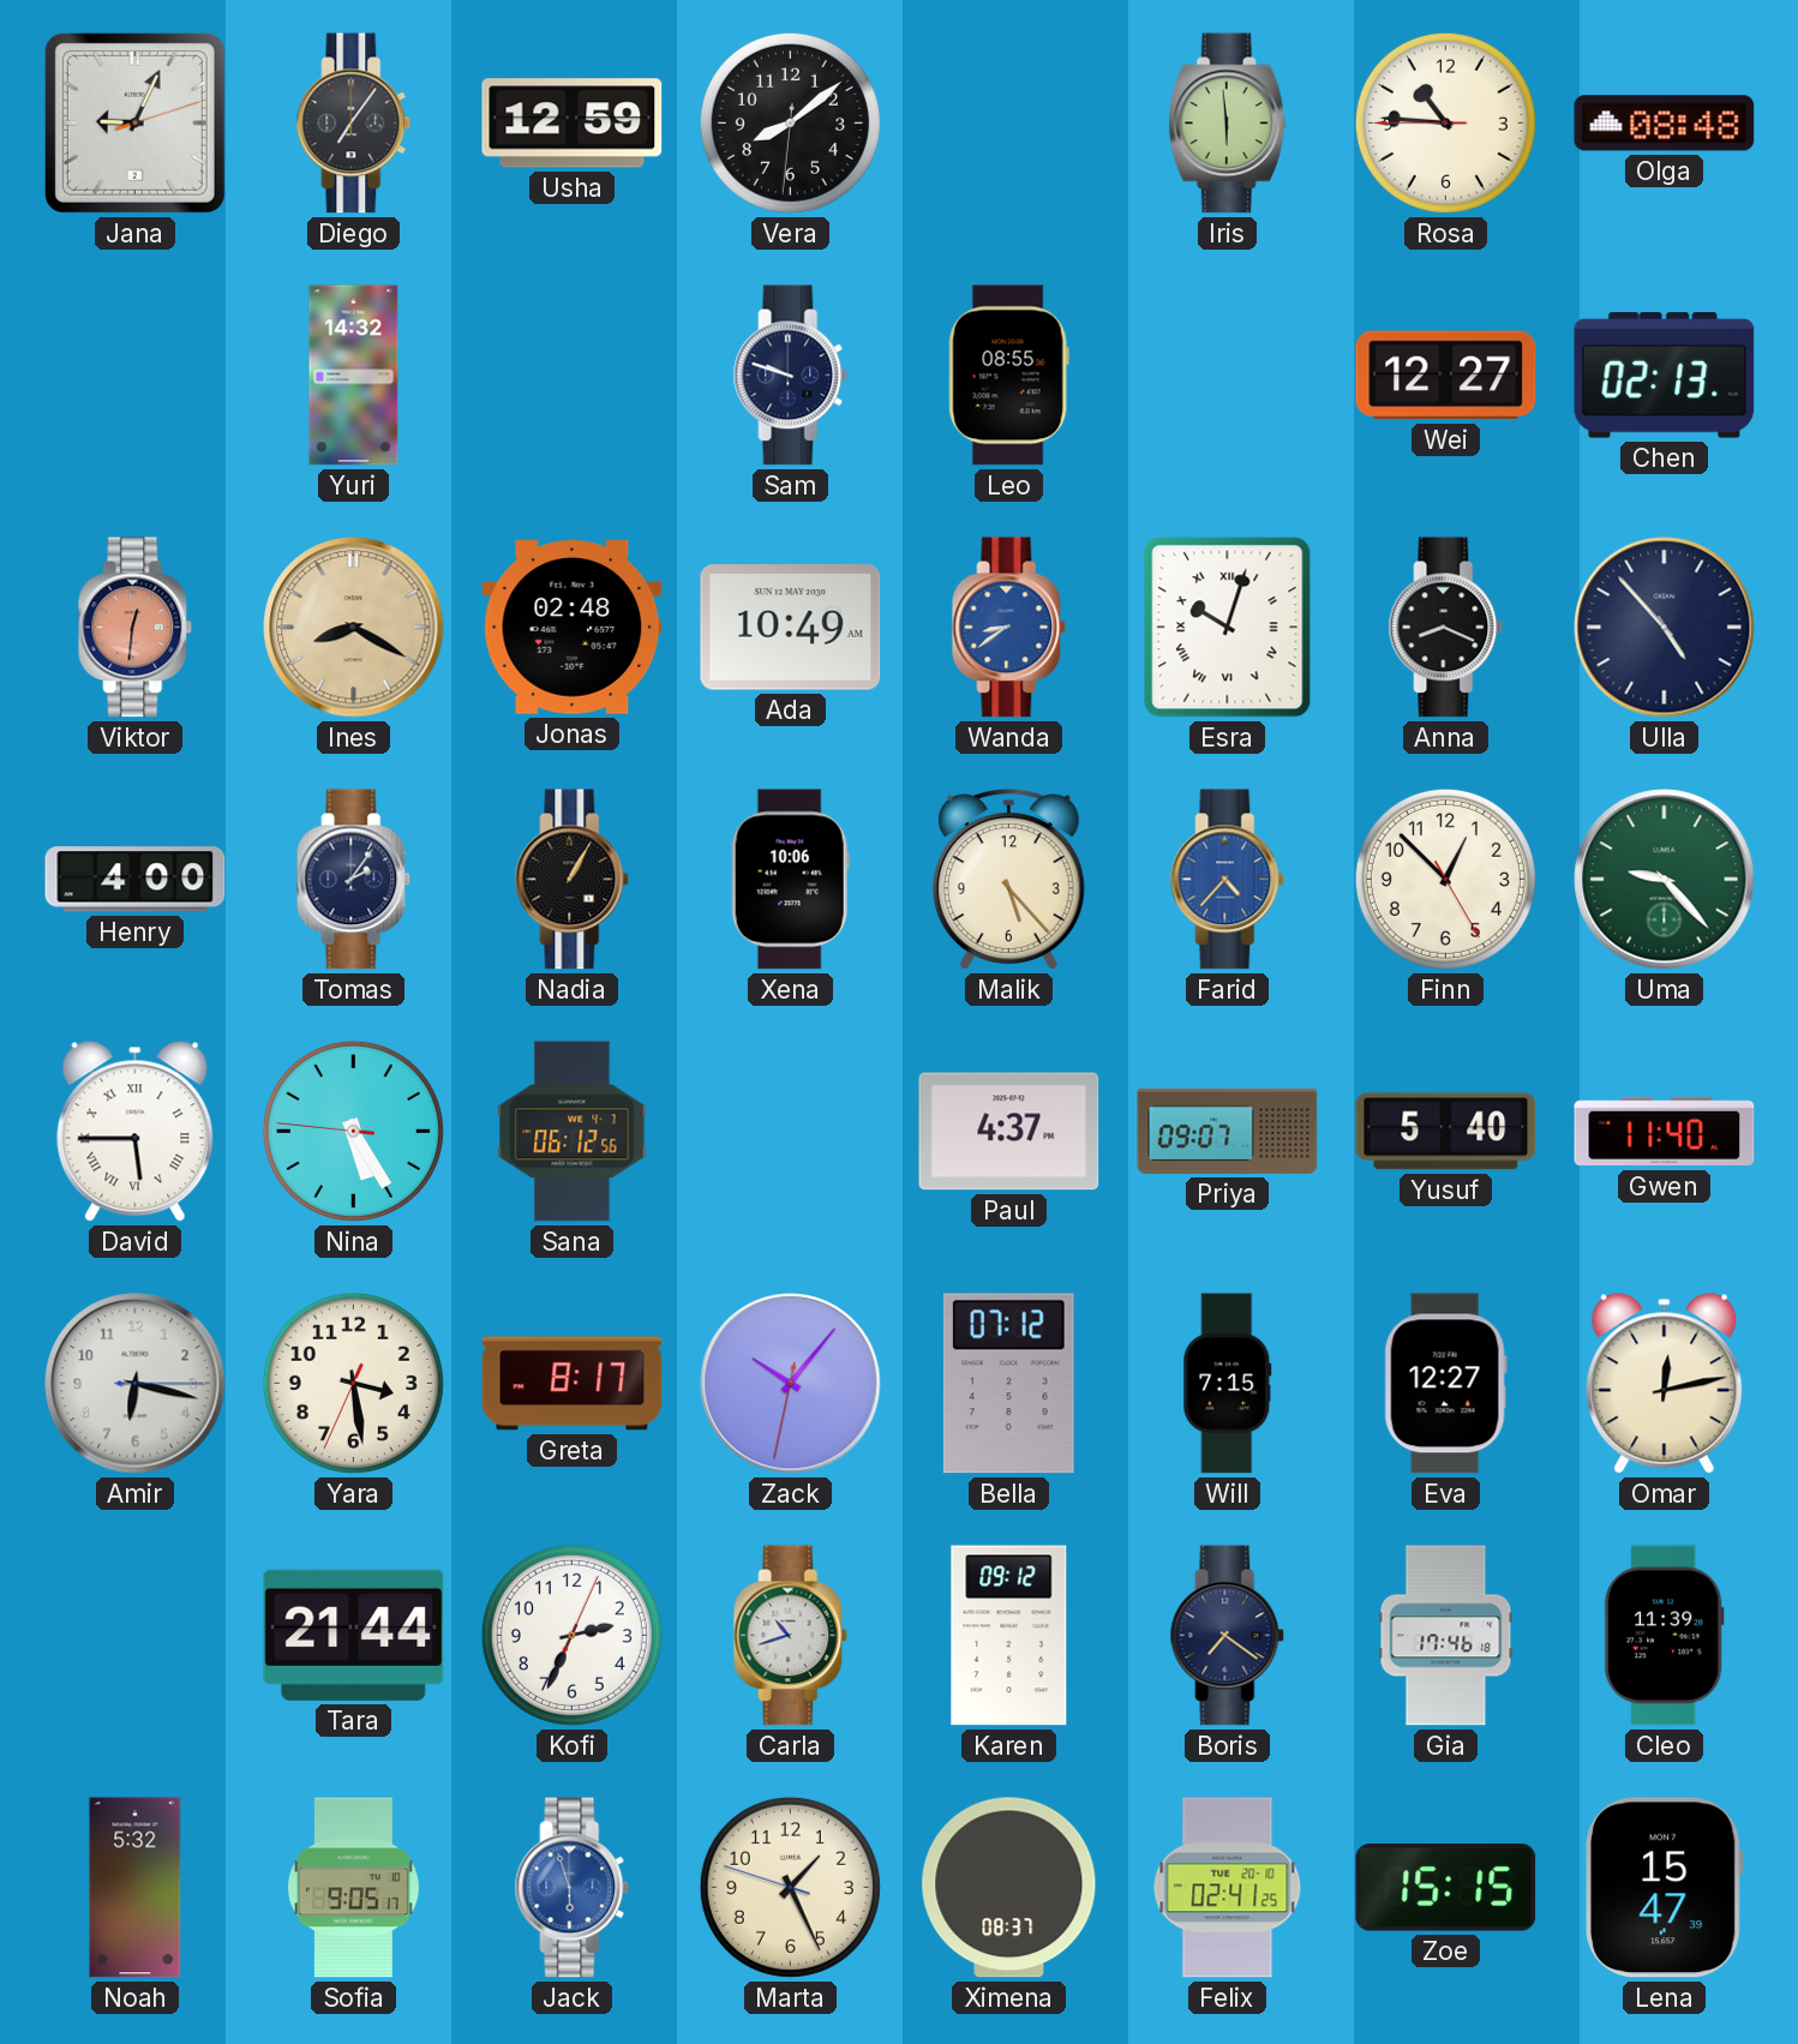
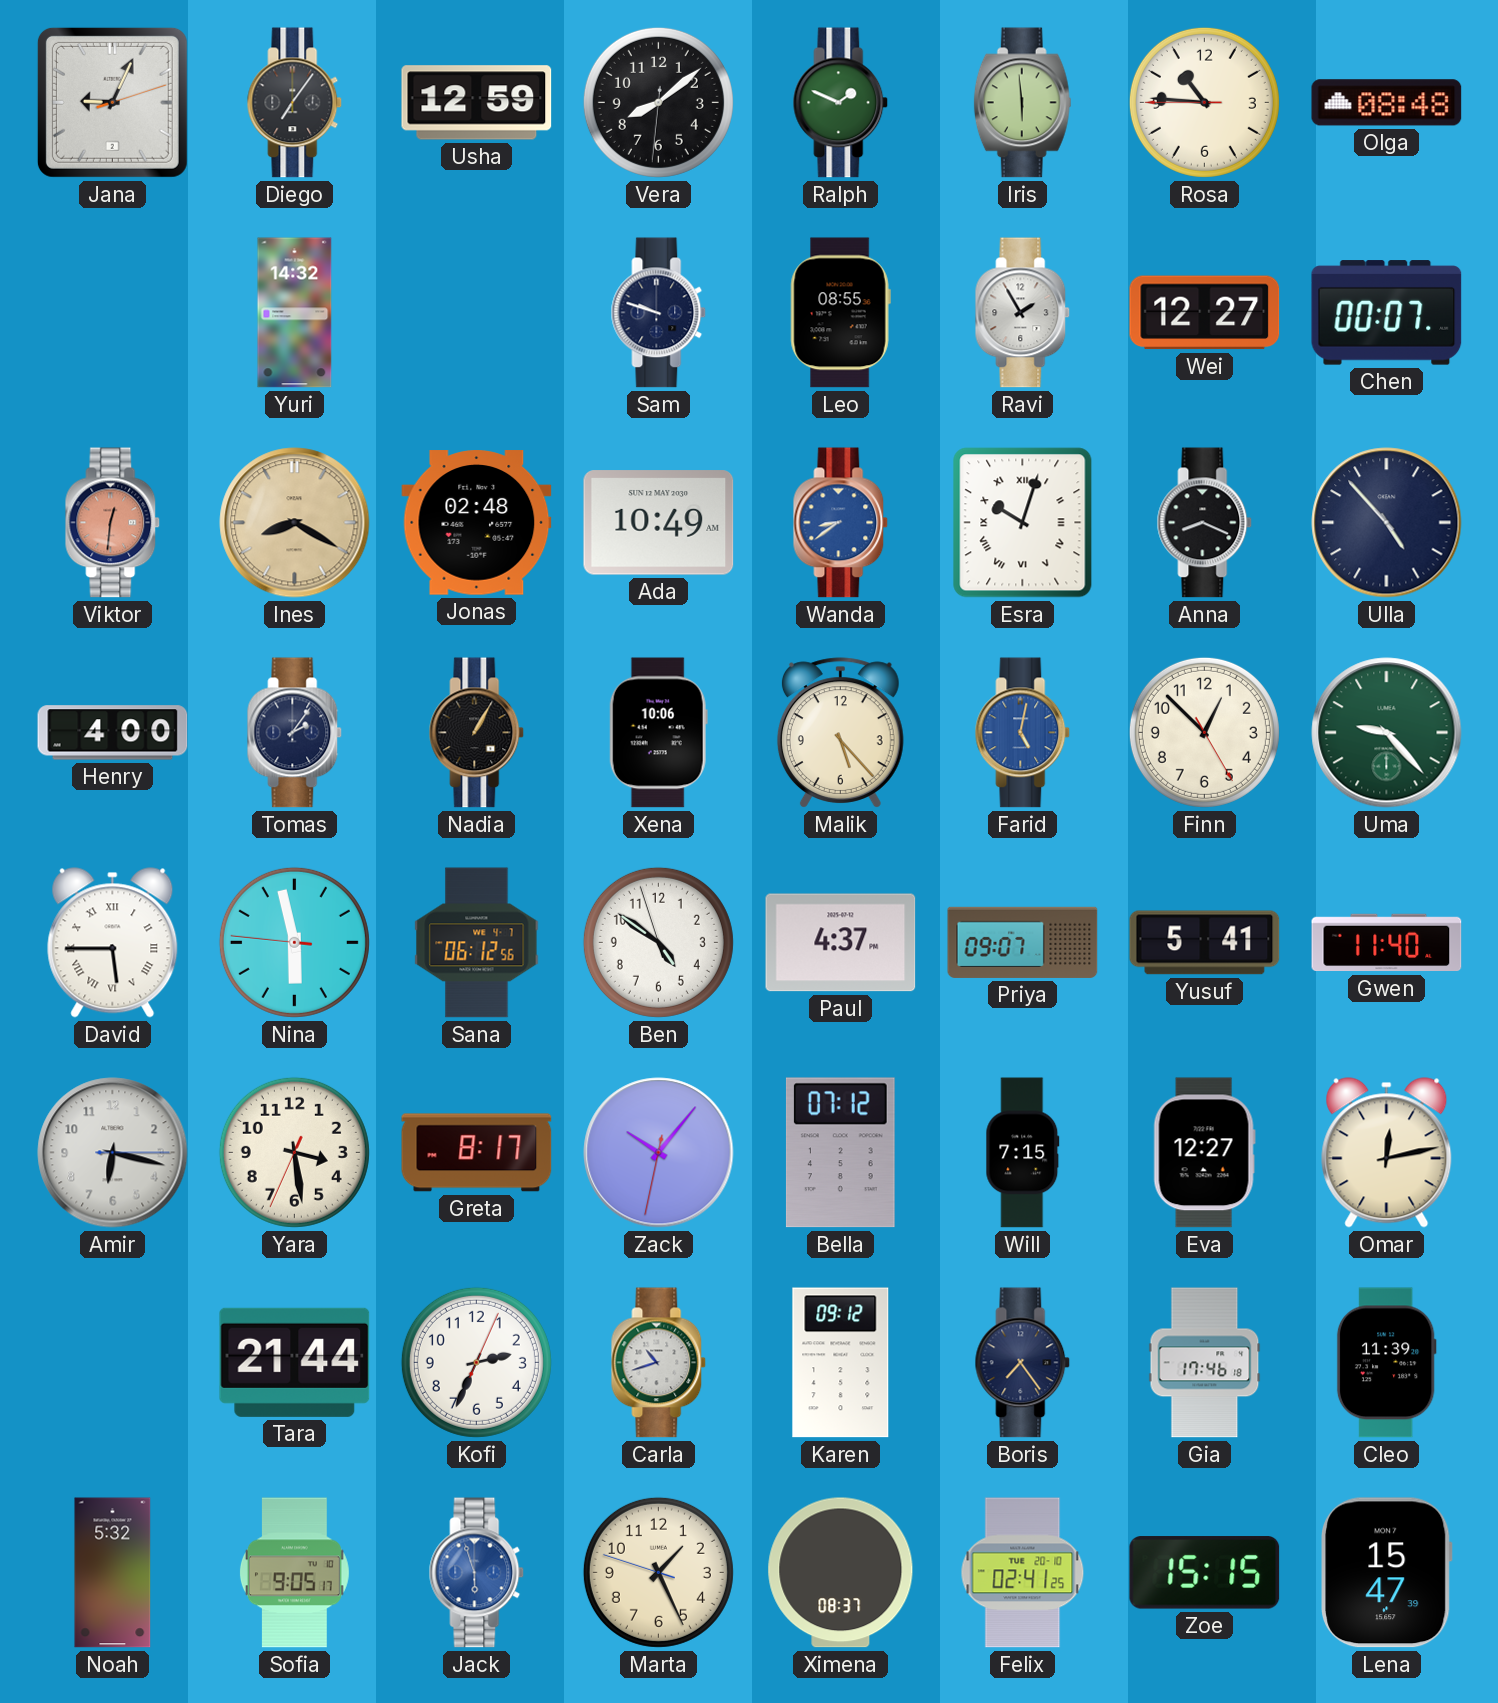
Ralph: none -> 1:49
Ravi: none -> 1:55
Chen: 02:13 -> 00:07
Farid: 4:37 -> 5:02
Nina: 5:24 -> 5:57
Ben: none -> 4:50
Yusuf: 5:40 -> 5:41
Boris: 7:21 -> 7:24
